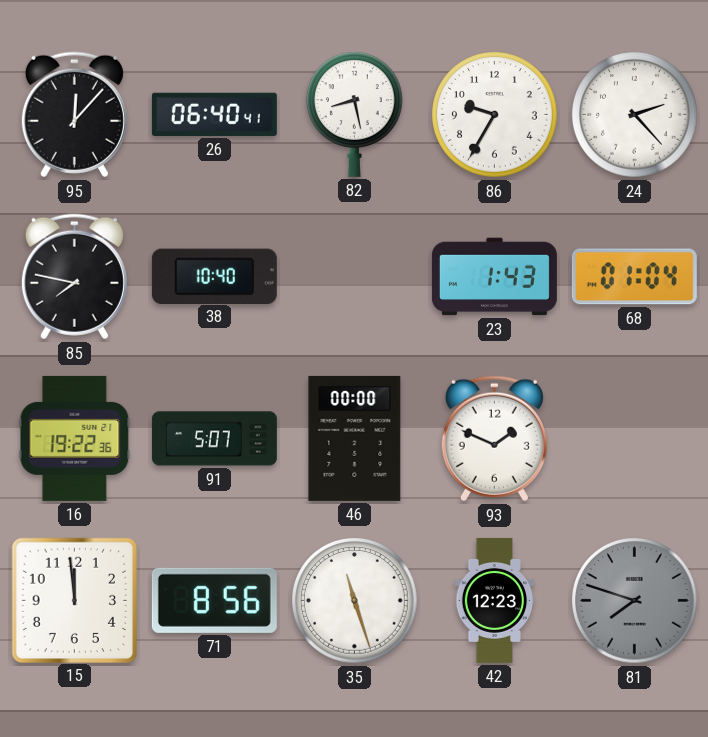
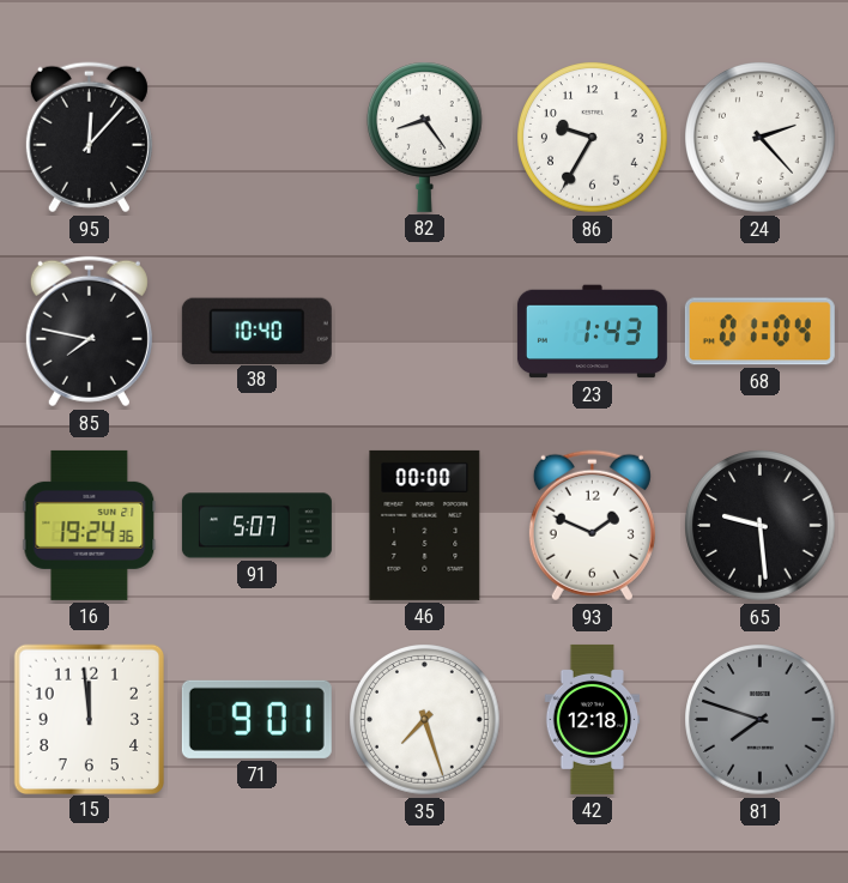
26: 06:40 -> none
82: 8:28 -> 8:24
16: 19:22 -> 19:24
65: none -> 9:29
71: 8:56 -> 9:01
35: 11:27 -> 7:27
42: 12:23 -> 12:18
